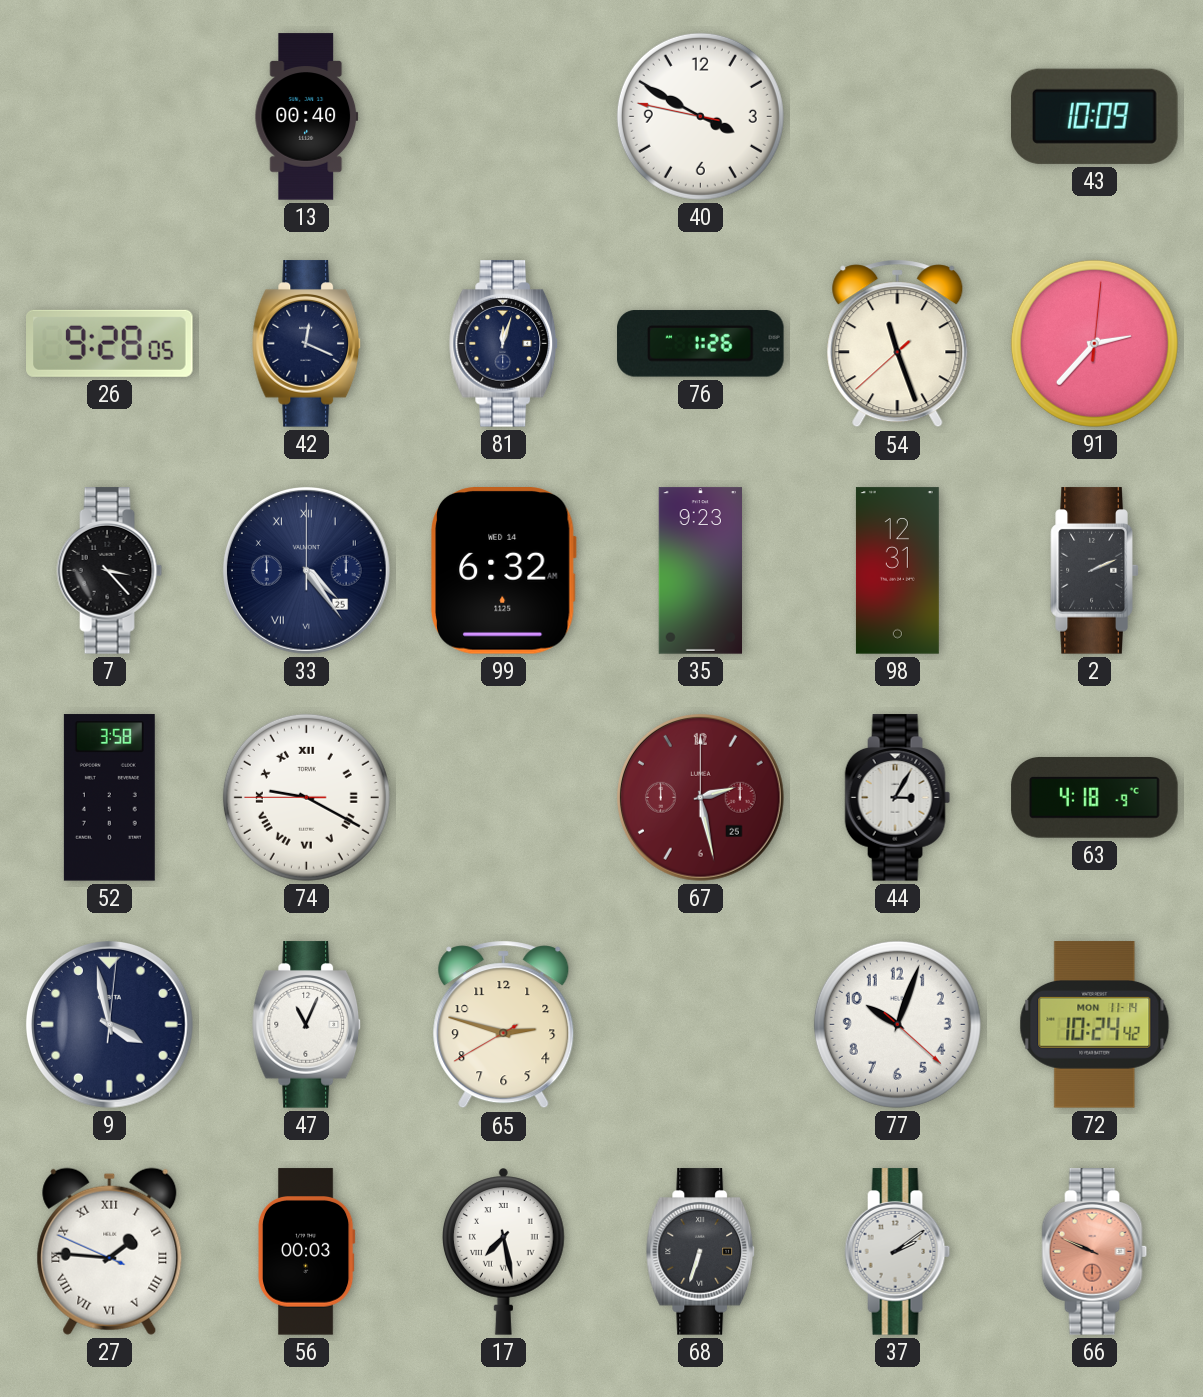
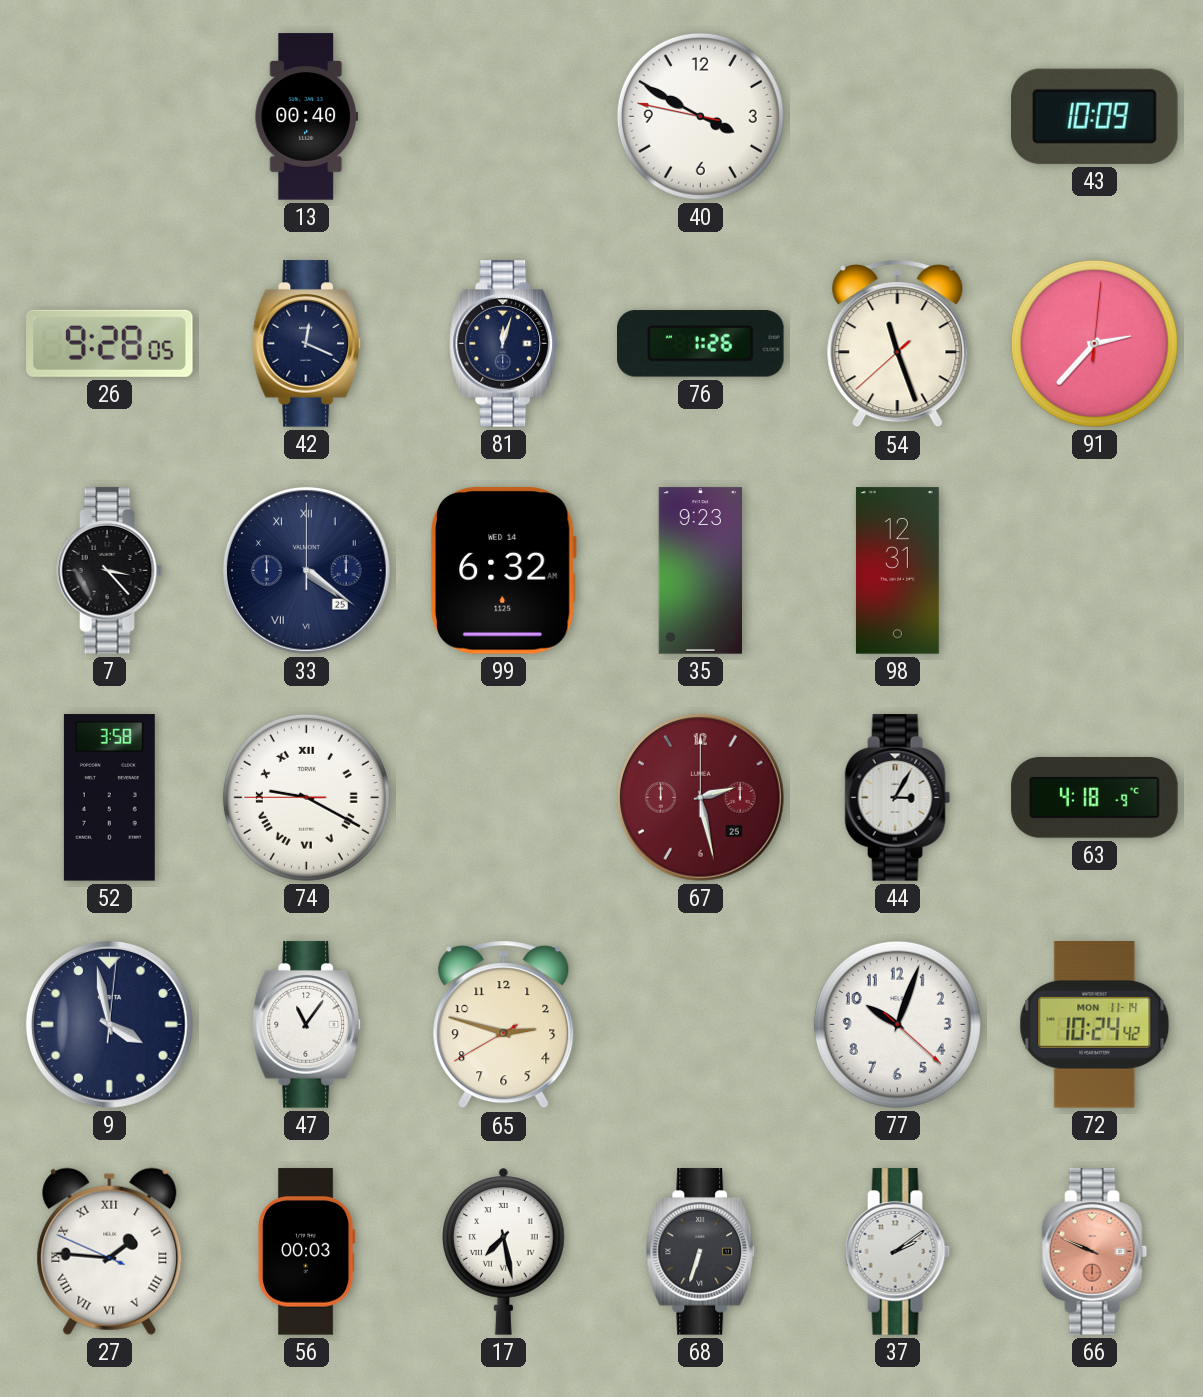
33: 4:24 -> 4:21
2: 2:11 -> none
47: 11:04 -> 11:06
